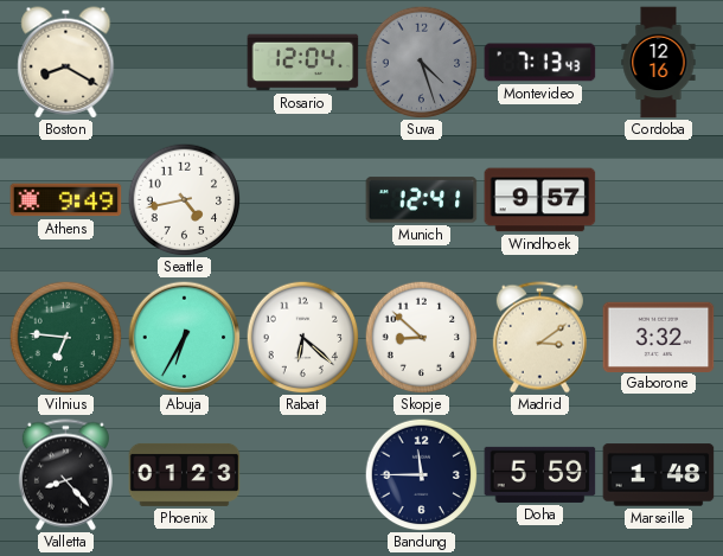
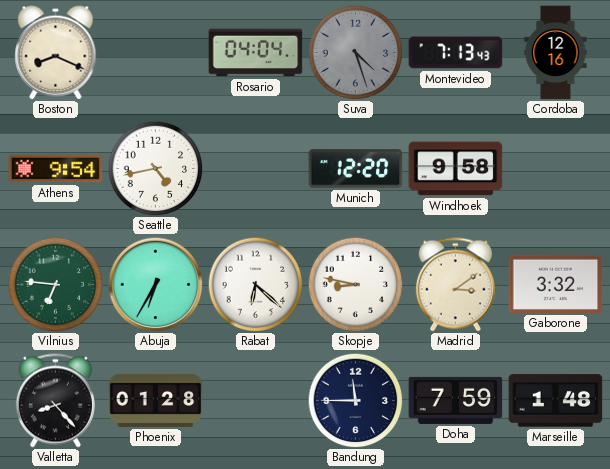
Boston: 8:20 -> 8:19
Rosario: 12:04 -> 04:04
Athens: 9:49 -> 9:54
Munich: 12:41 -> 12:20
Windhoek: 9:57 -> 9:58
Skopje: 8:52 -> 8:47
Phoenix: 01:23 -> 01:28
Doha: 5:59 -> 7:59
